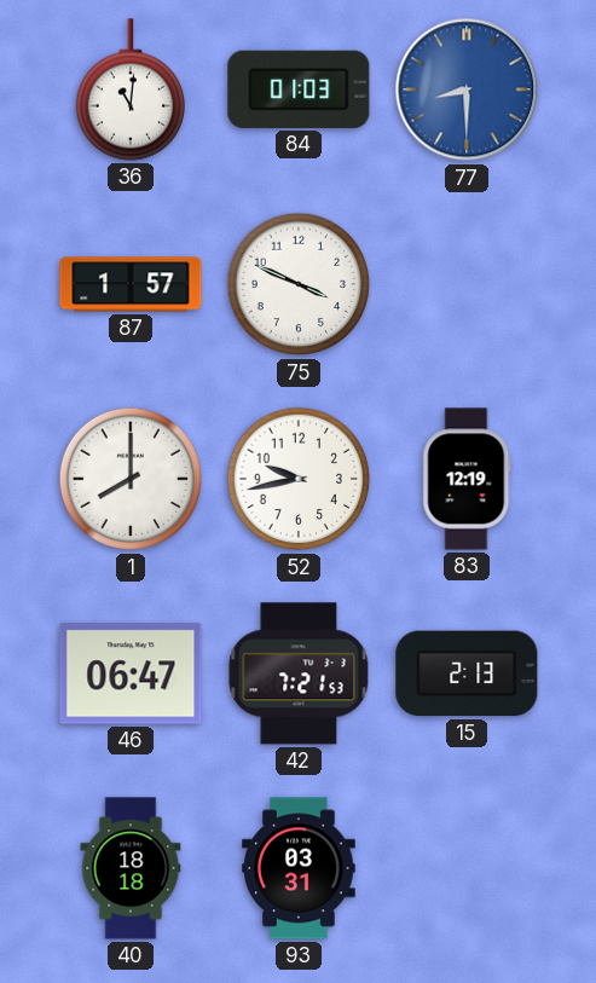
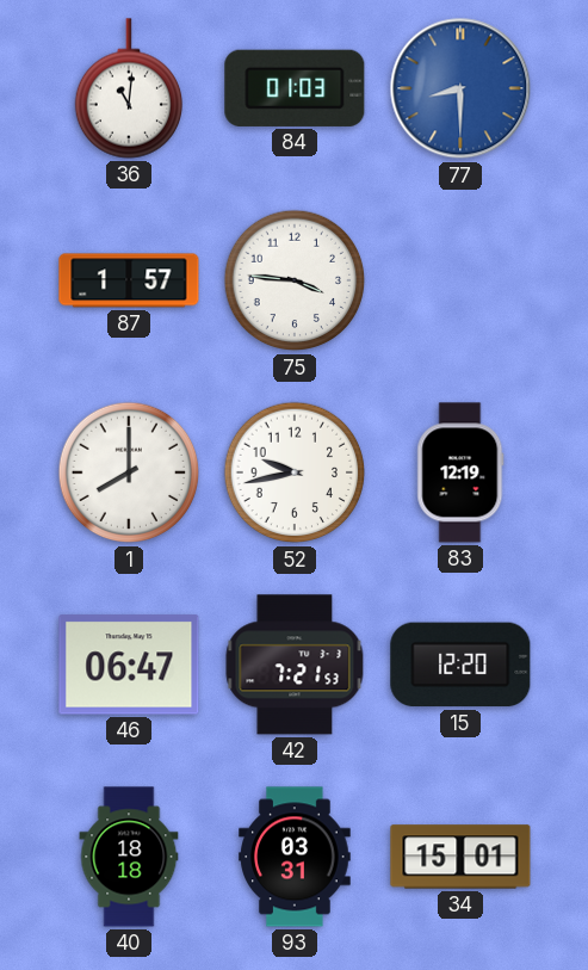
75: 3:49 -> 3:46
15: 2:13 -> 12:20
34: none -> 15:01
